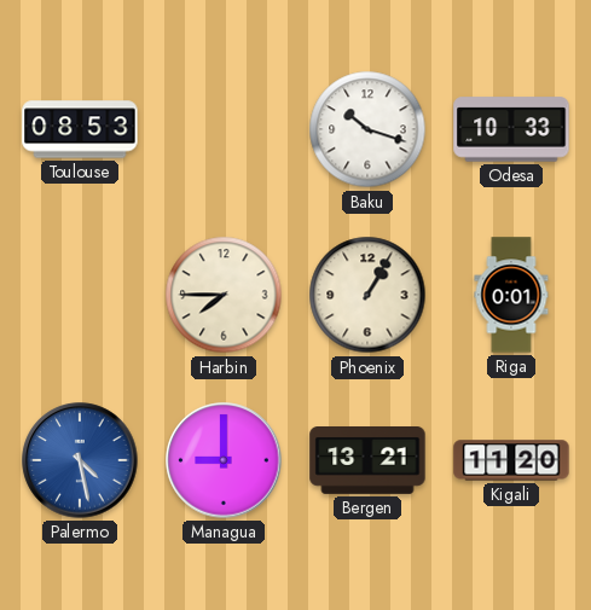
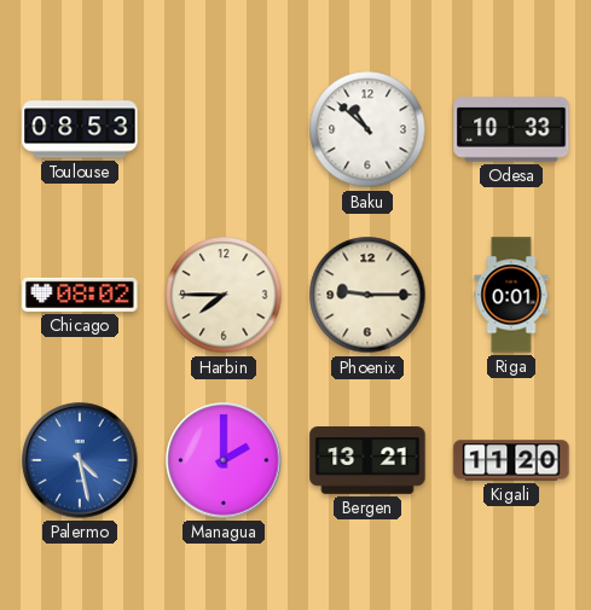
Baku: 10:18 -> 10:52
Chicago: none -> 08:02
Phoenix: 1:05 -> 9:15
Managua: 9:00 -> 2:00
